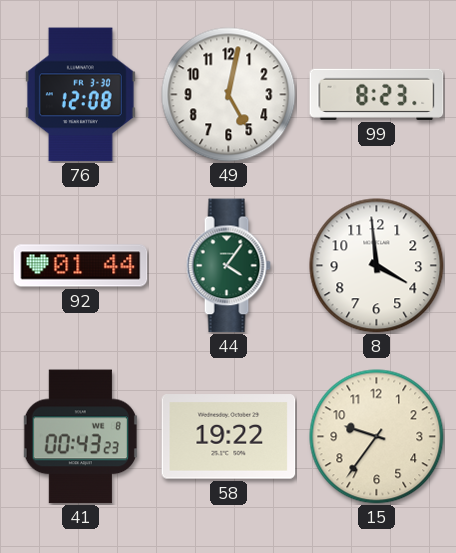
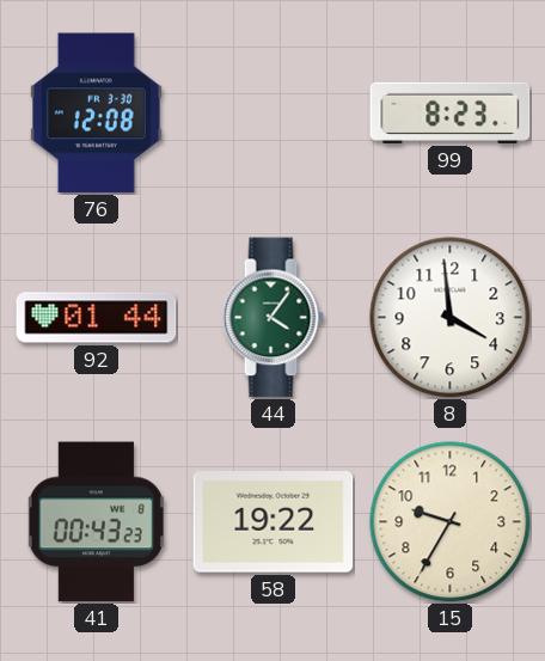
49: 5:02 -> none
15: 9:36 -> 9:35
